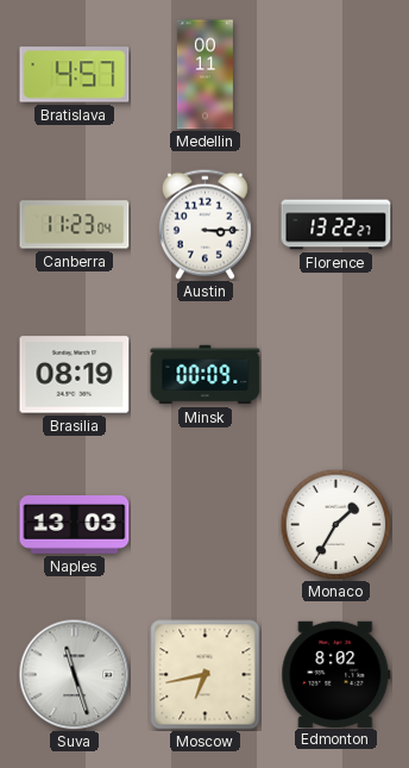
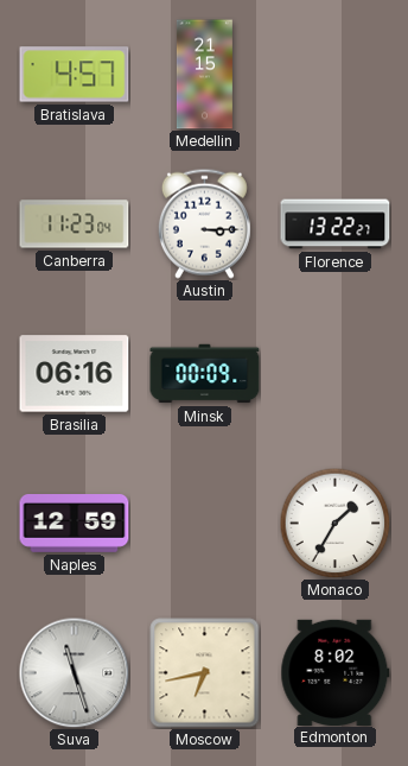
Medellin: 00:11 -> 21:15
Brasilia: 08:19 -> 06:16
Naples: 13:03 -> 12:59
